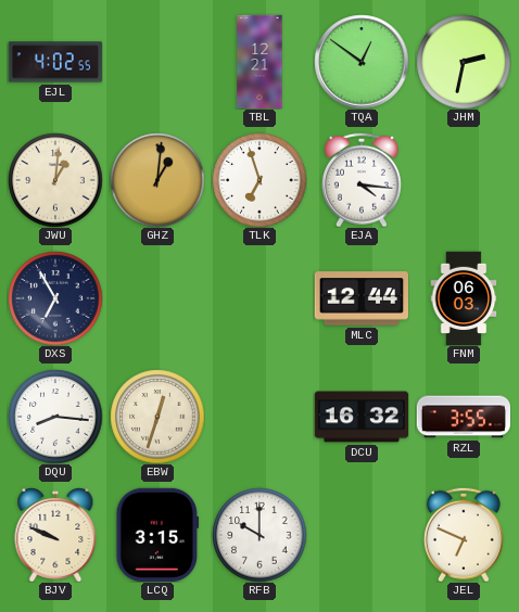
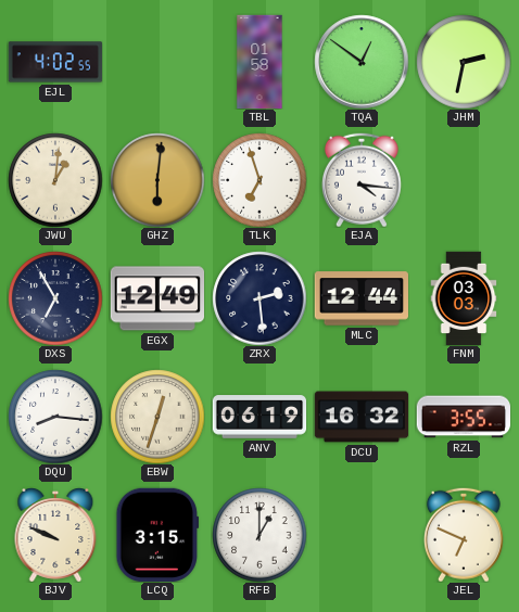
TBL: 12:21 -> 01:58
GHZ: 1:01 -> 6:01
EGX: none -> 12:49
ZRX: none -> 2:29
FNM: 06:03 -> 03:03
ANV: none -> 06:19
RFB: 10:00 -> 1:00
